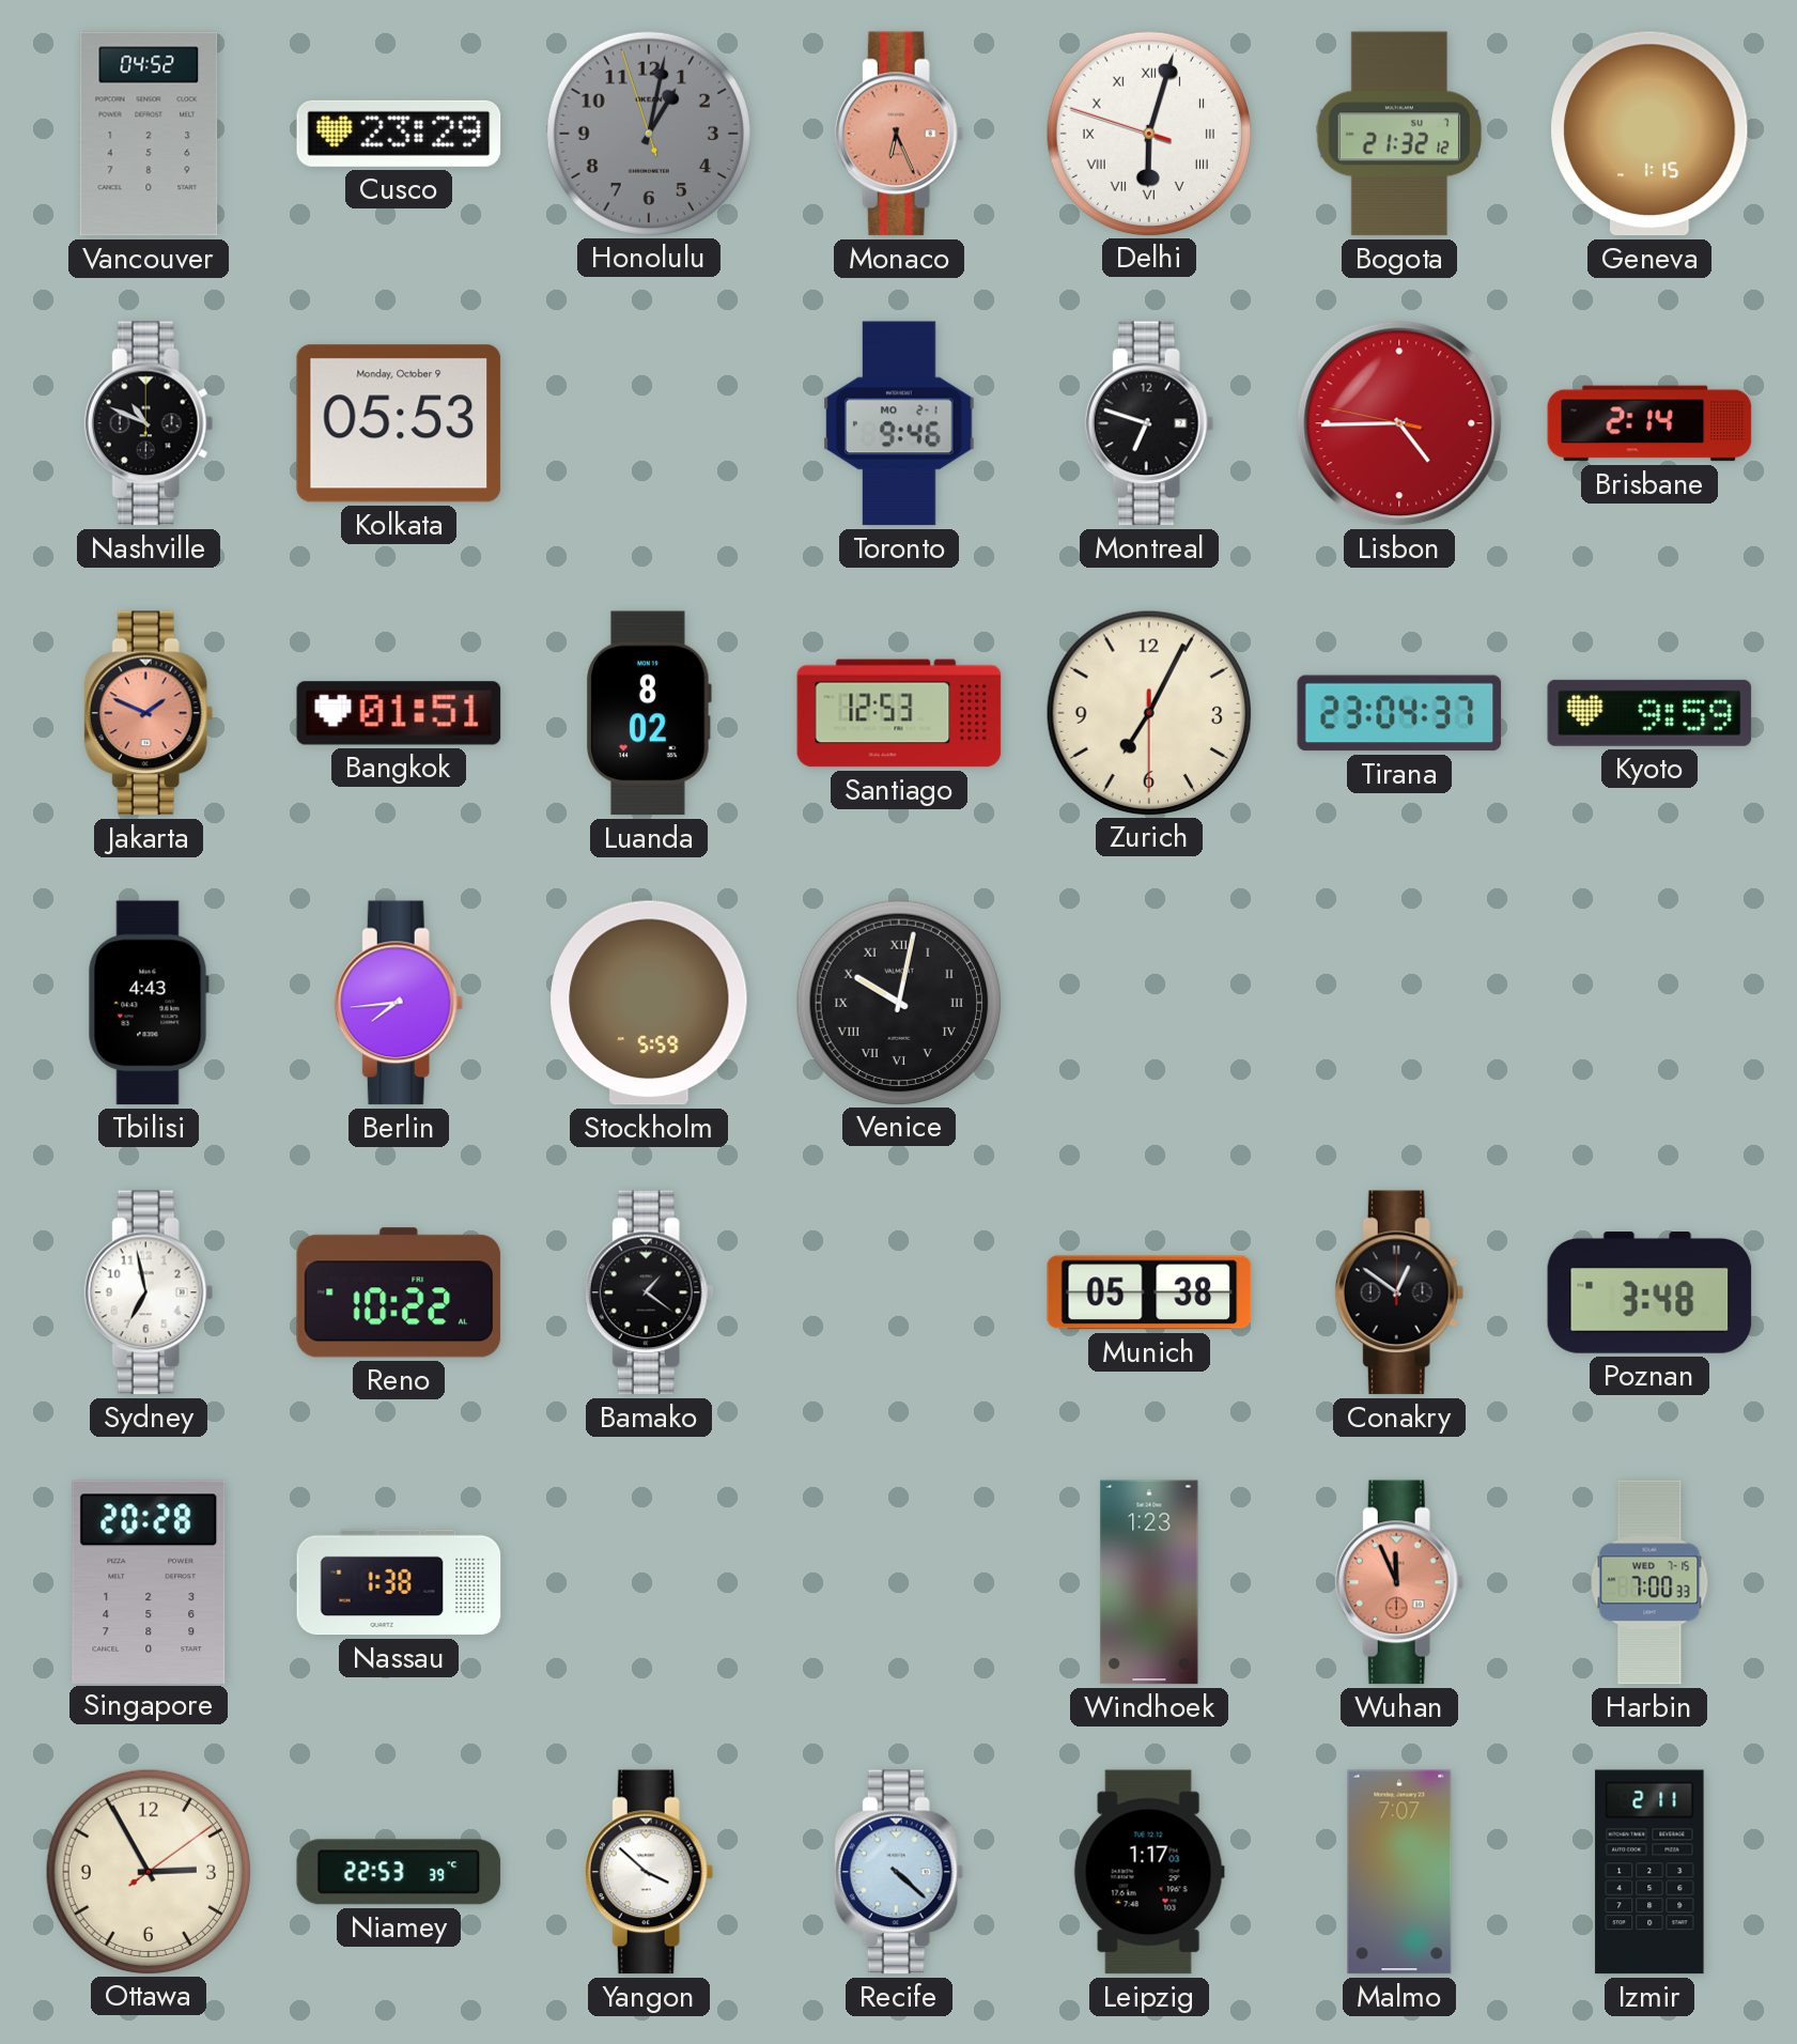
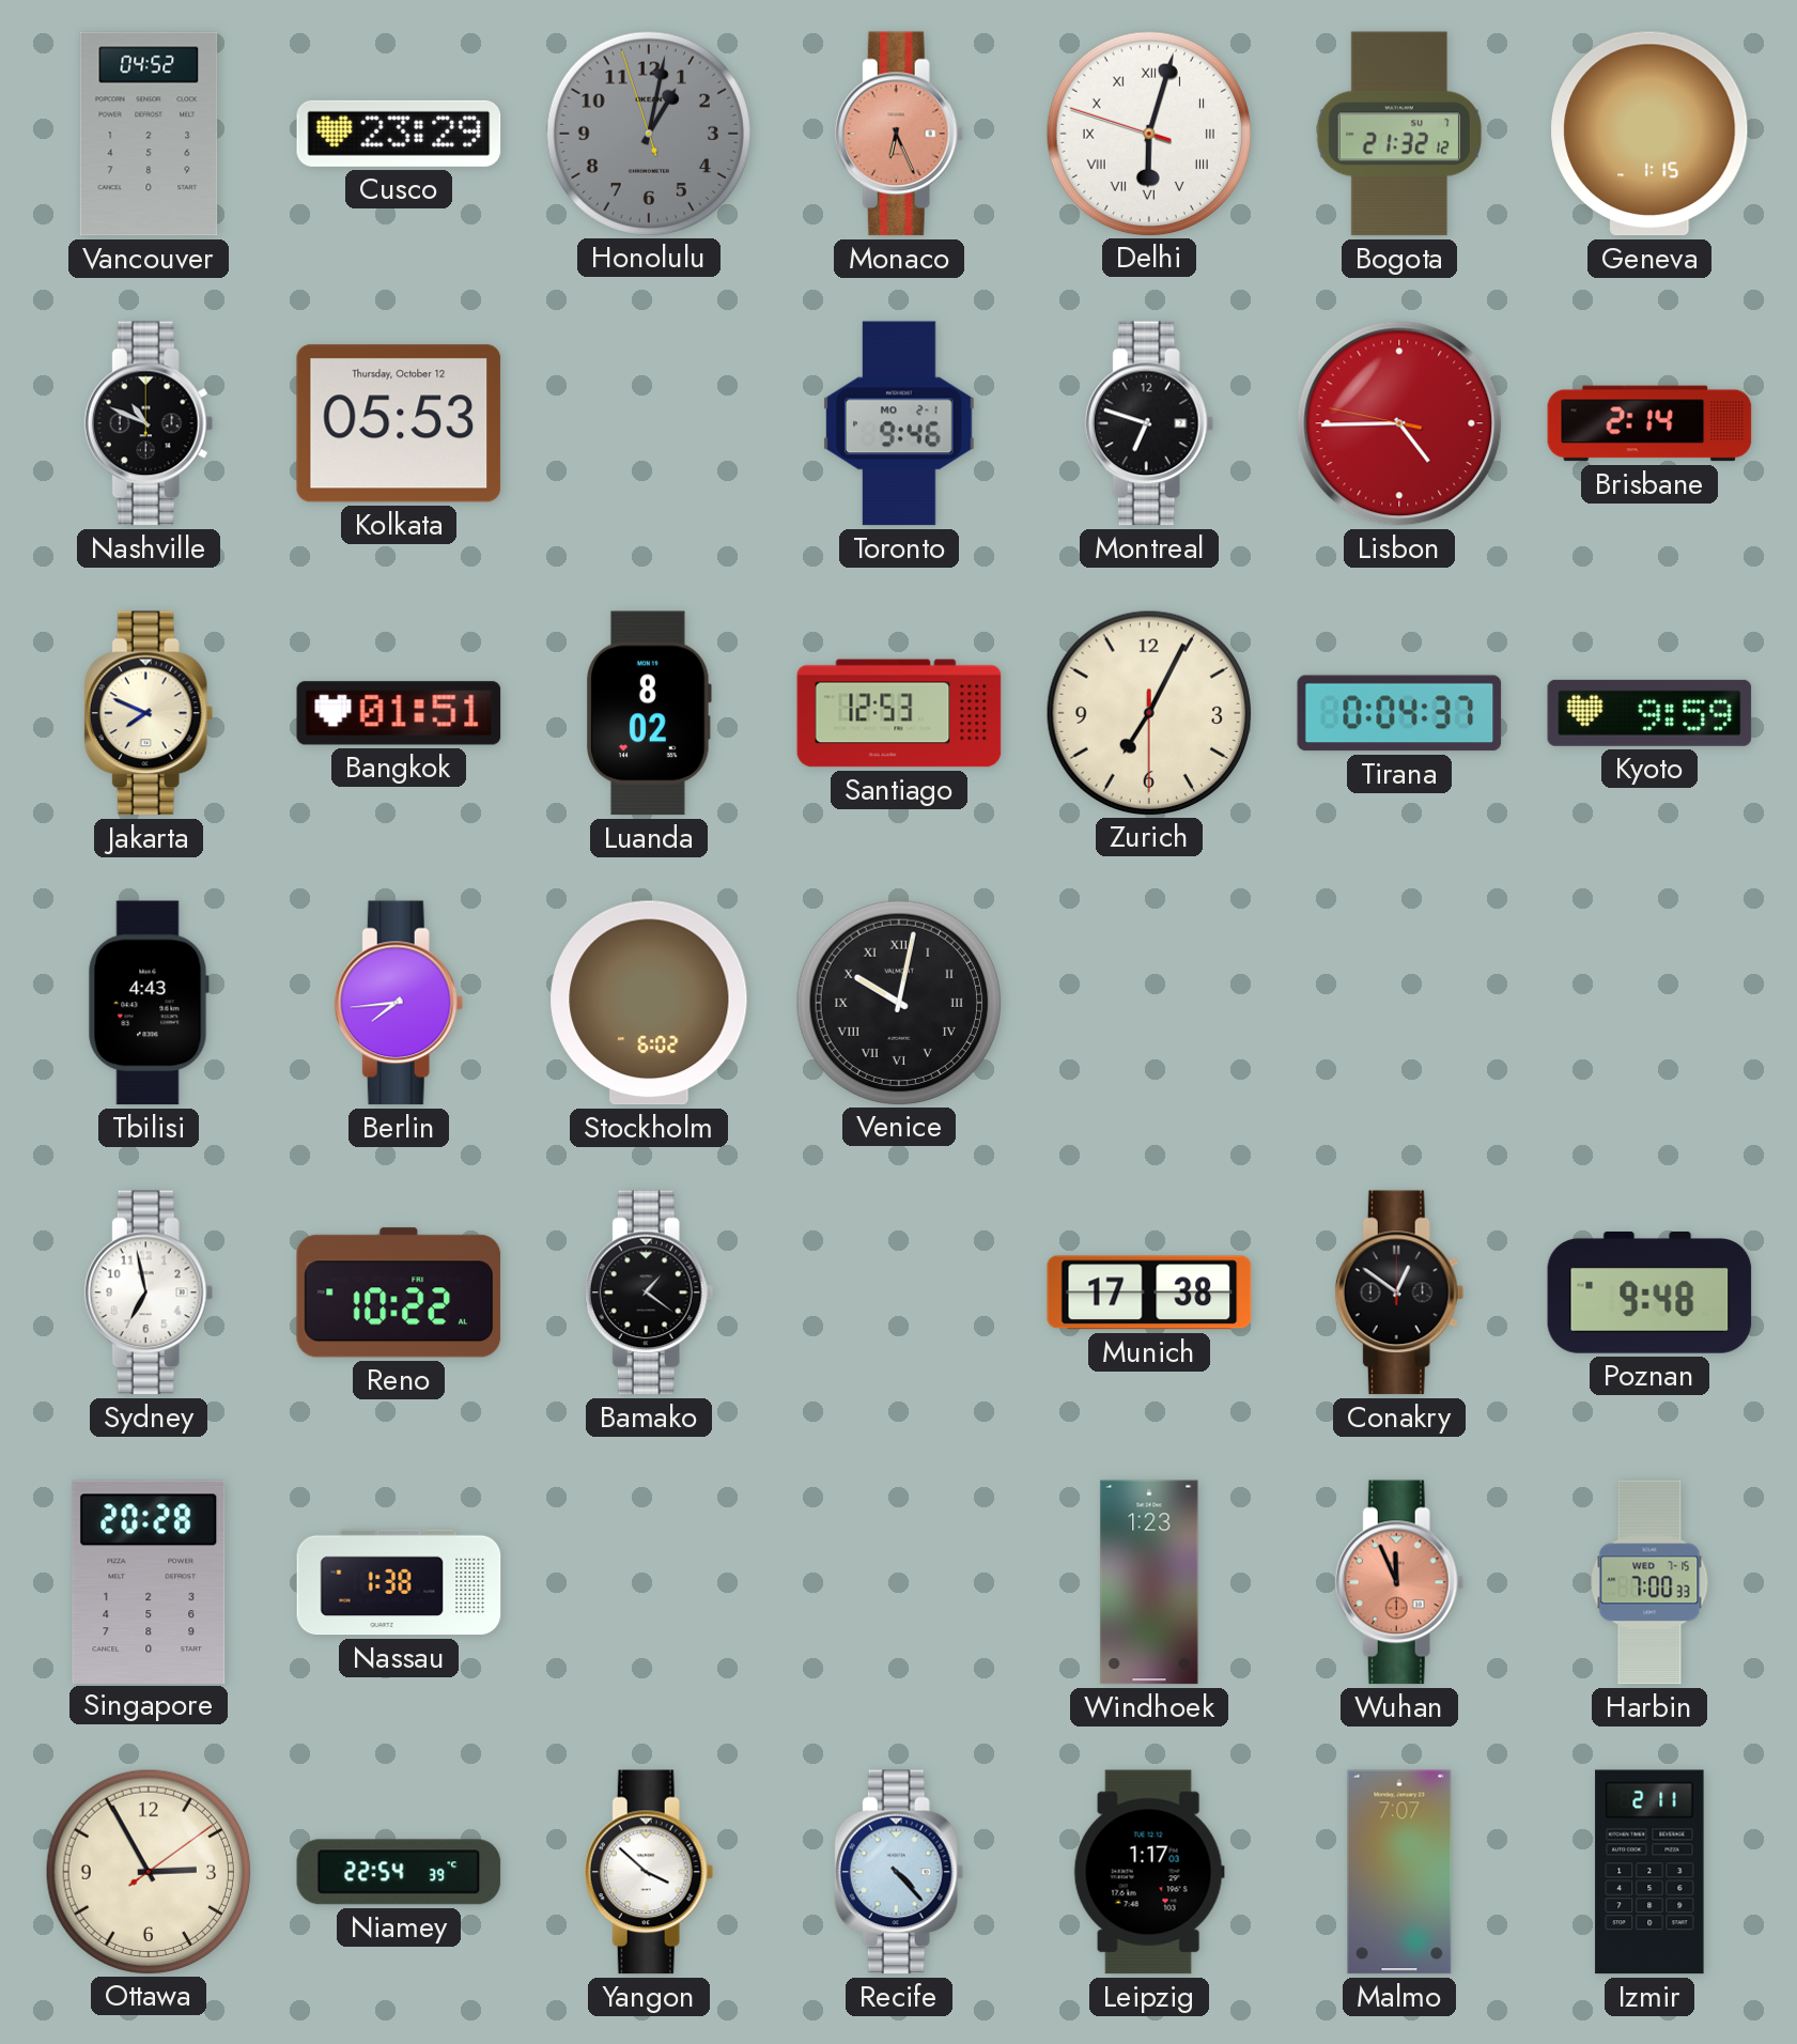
Kolkata date: Monday, October 9 -> Thursday, October 12
Jakarta: 1:49 -> 7:49
Jakarta dial: salmon -> cream
Tirana: 23:04 -> 0:04
Stockholm: 5:59 -> 6:02
Munich: 05:38 -> 17:38
Poznan: 3:48 -> 9:48
Niamey: 22:53 -> 22:54
Recife: 4:22 -> 4:23
